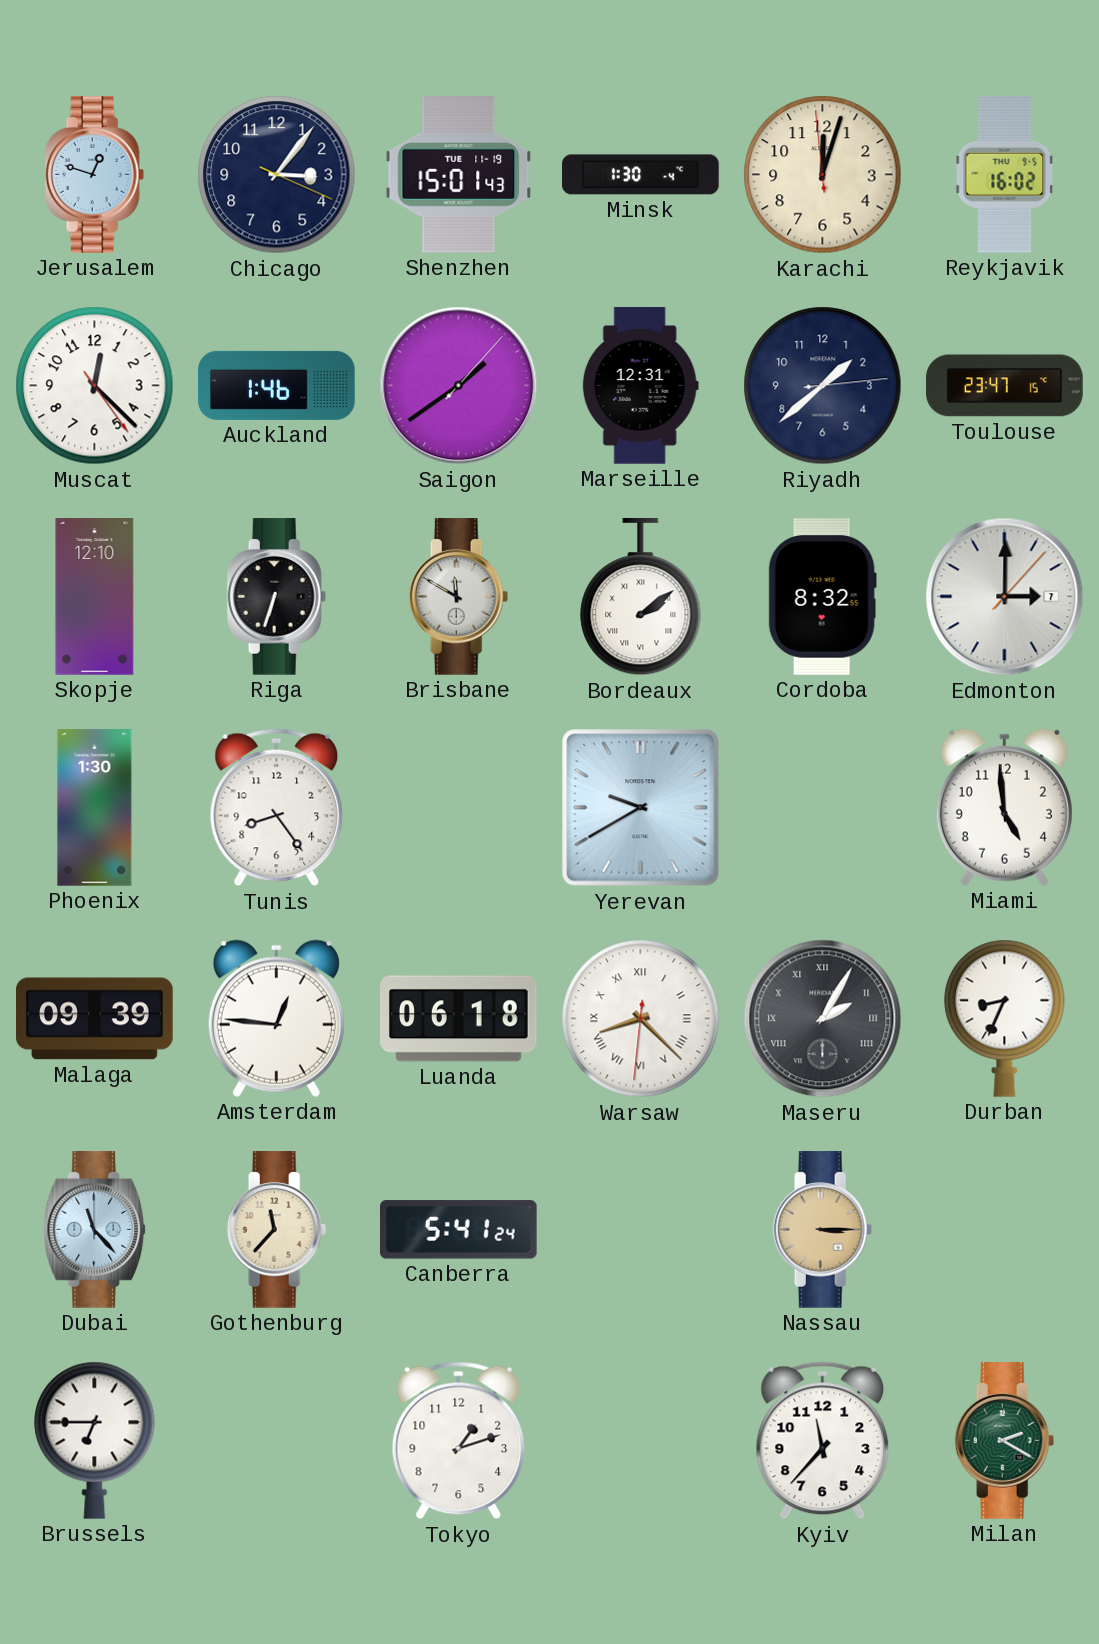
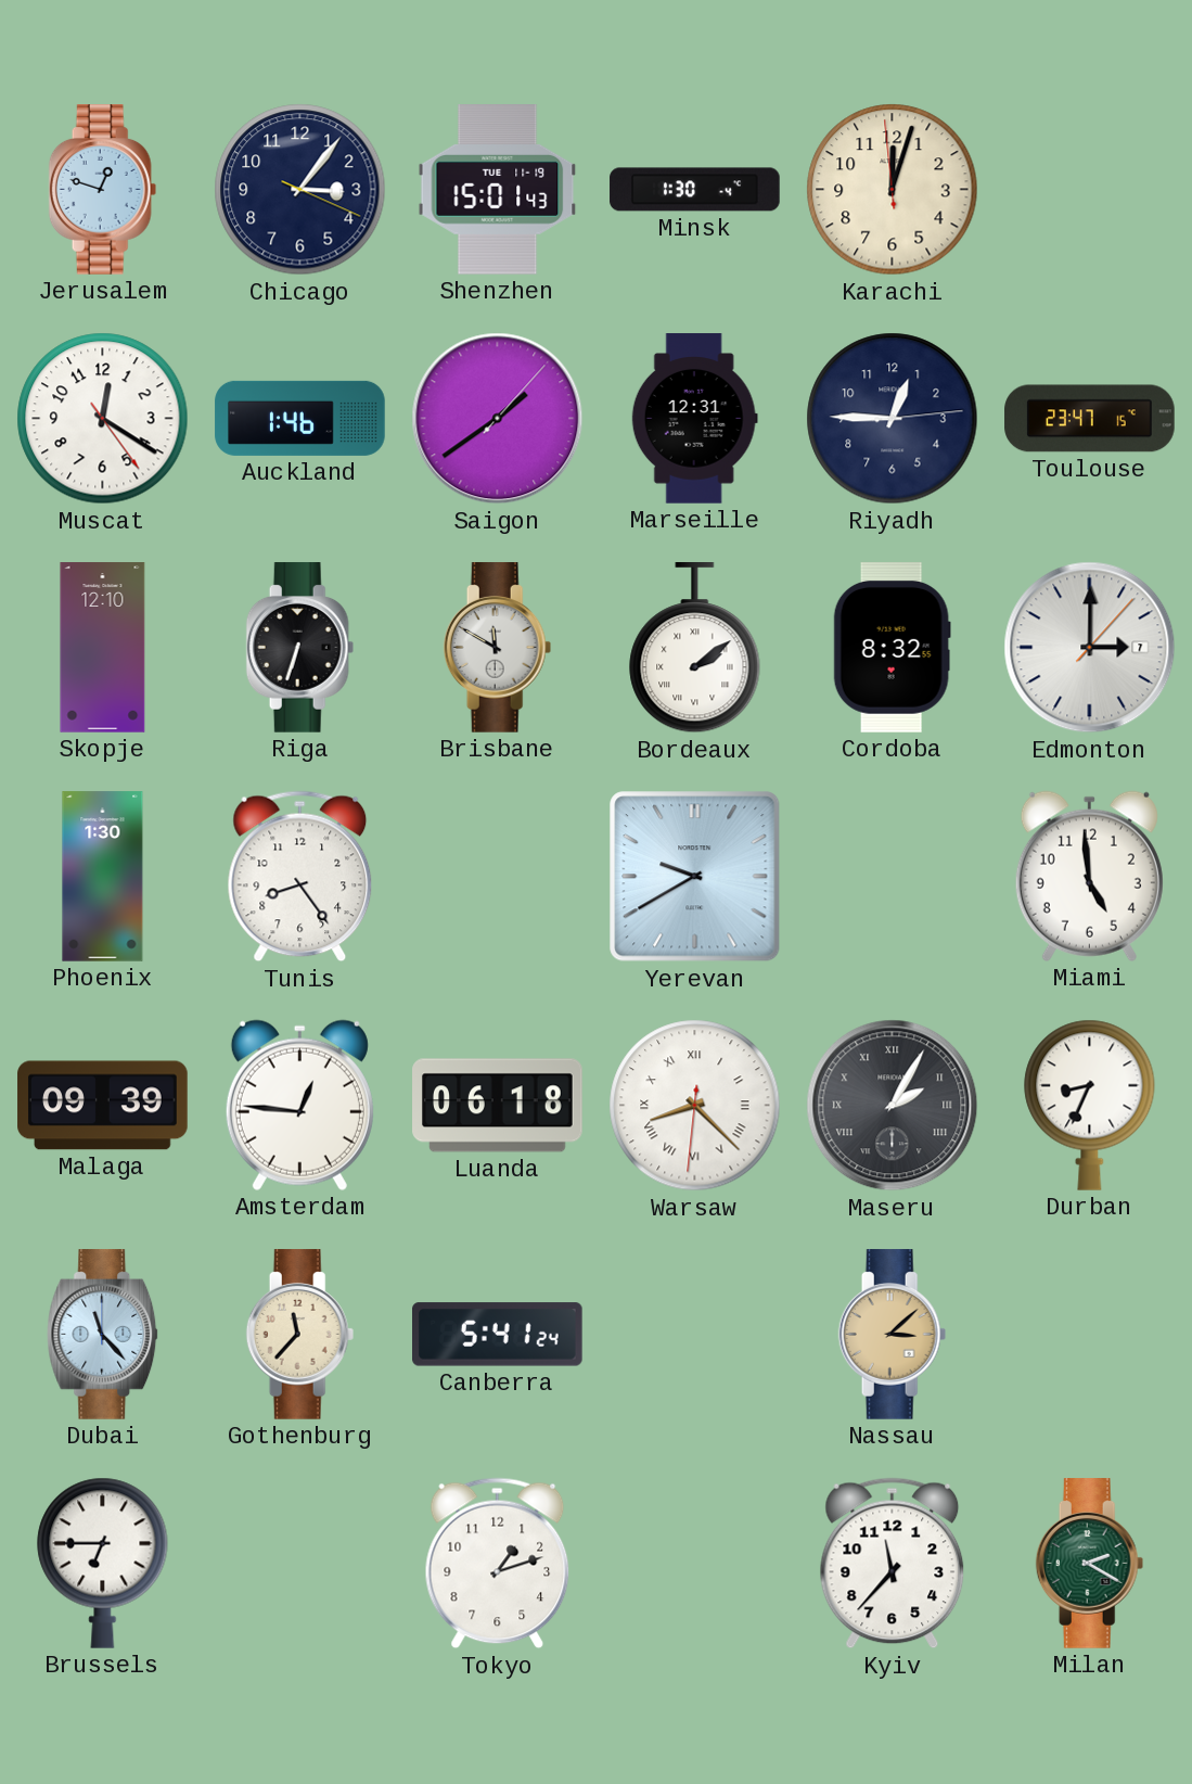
Reykjavik: 16:02 -> none
Muscat: 12:22 -> 12:20
Riyadh: 1:38 -> 12:45
Nassau: 3:15 -> 3:08
